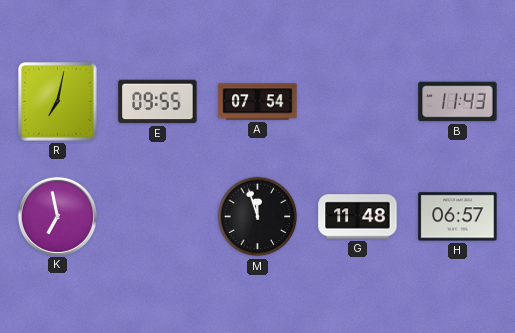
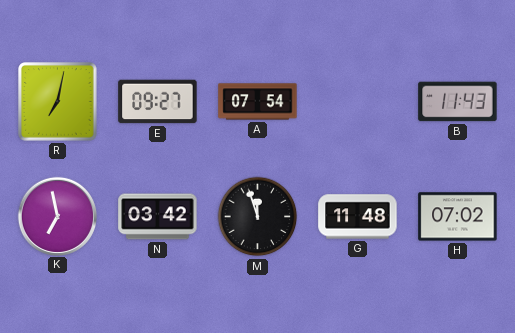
E: 09:55 -> 09:27
N: none -> 03:42
H: 06:57 -> 07:02
